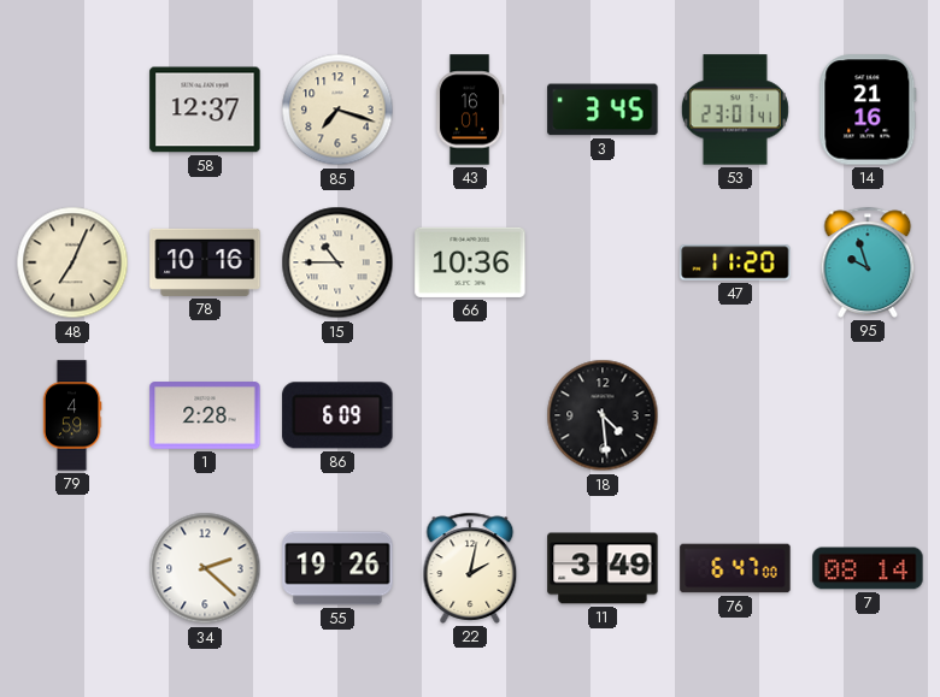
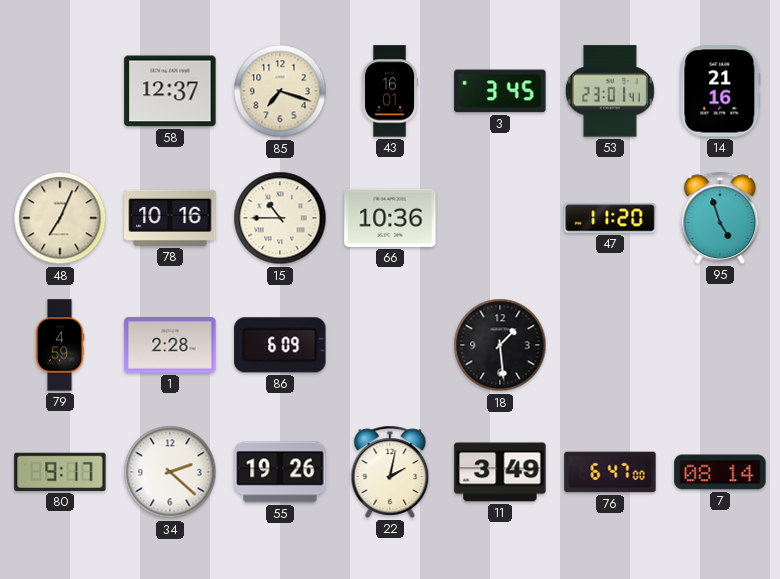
95: 9:57 -> 4:57
18: 4:29 -> 1:29
80: none -> 9:17
